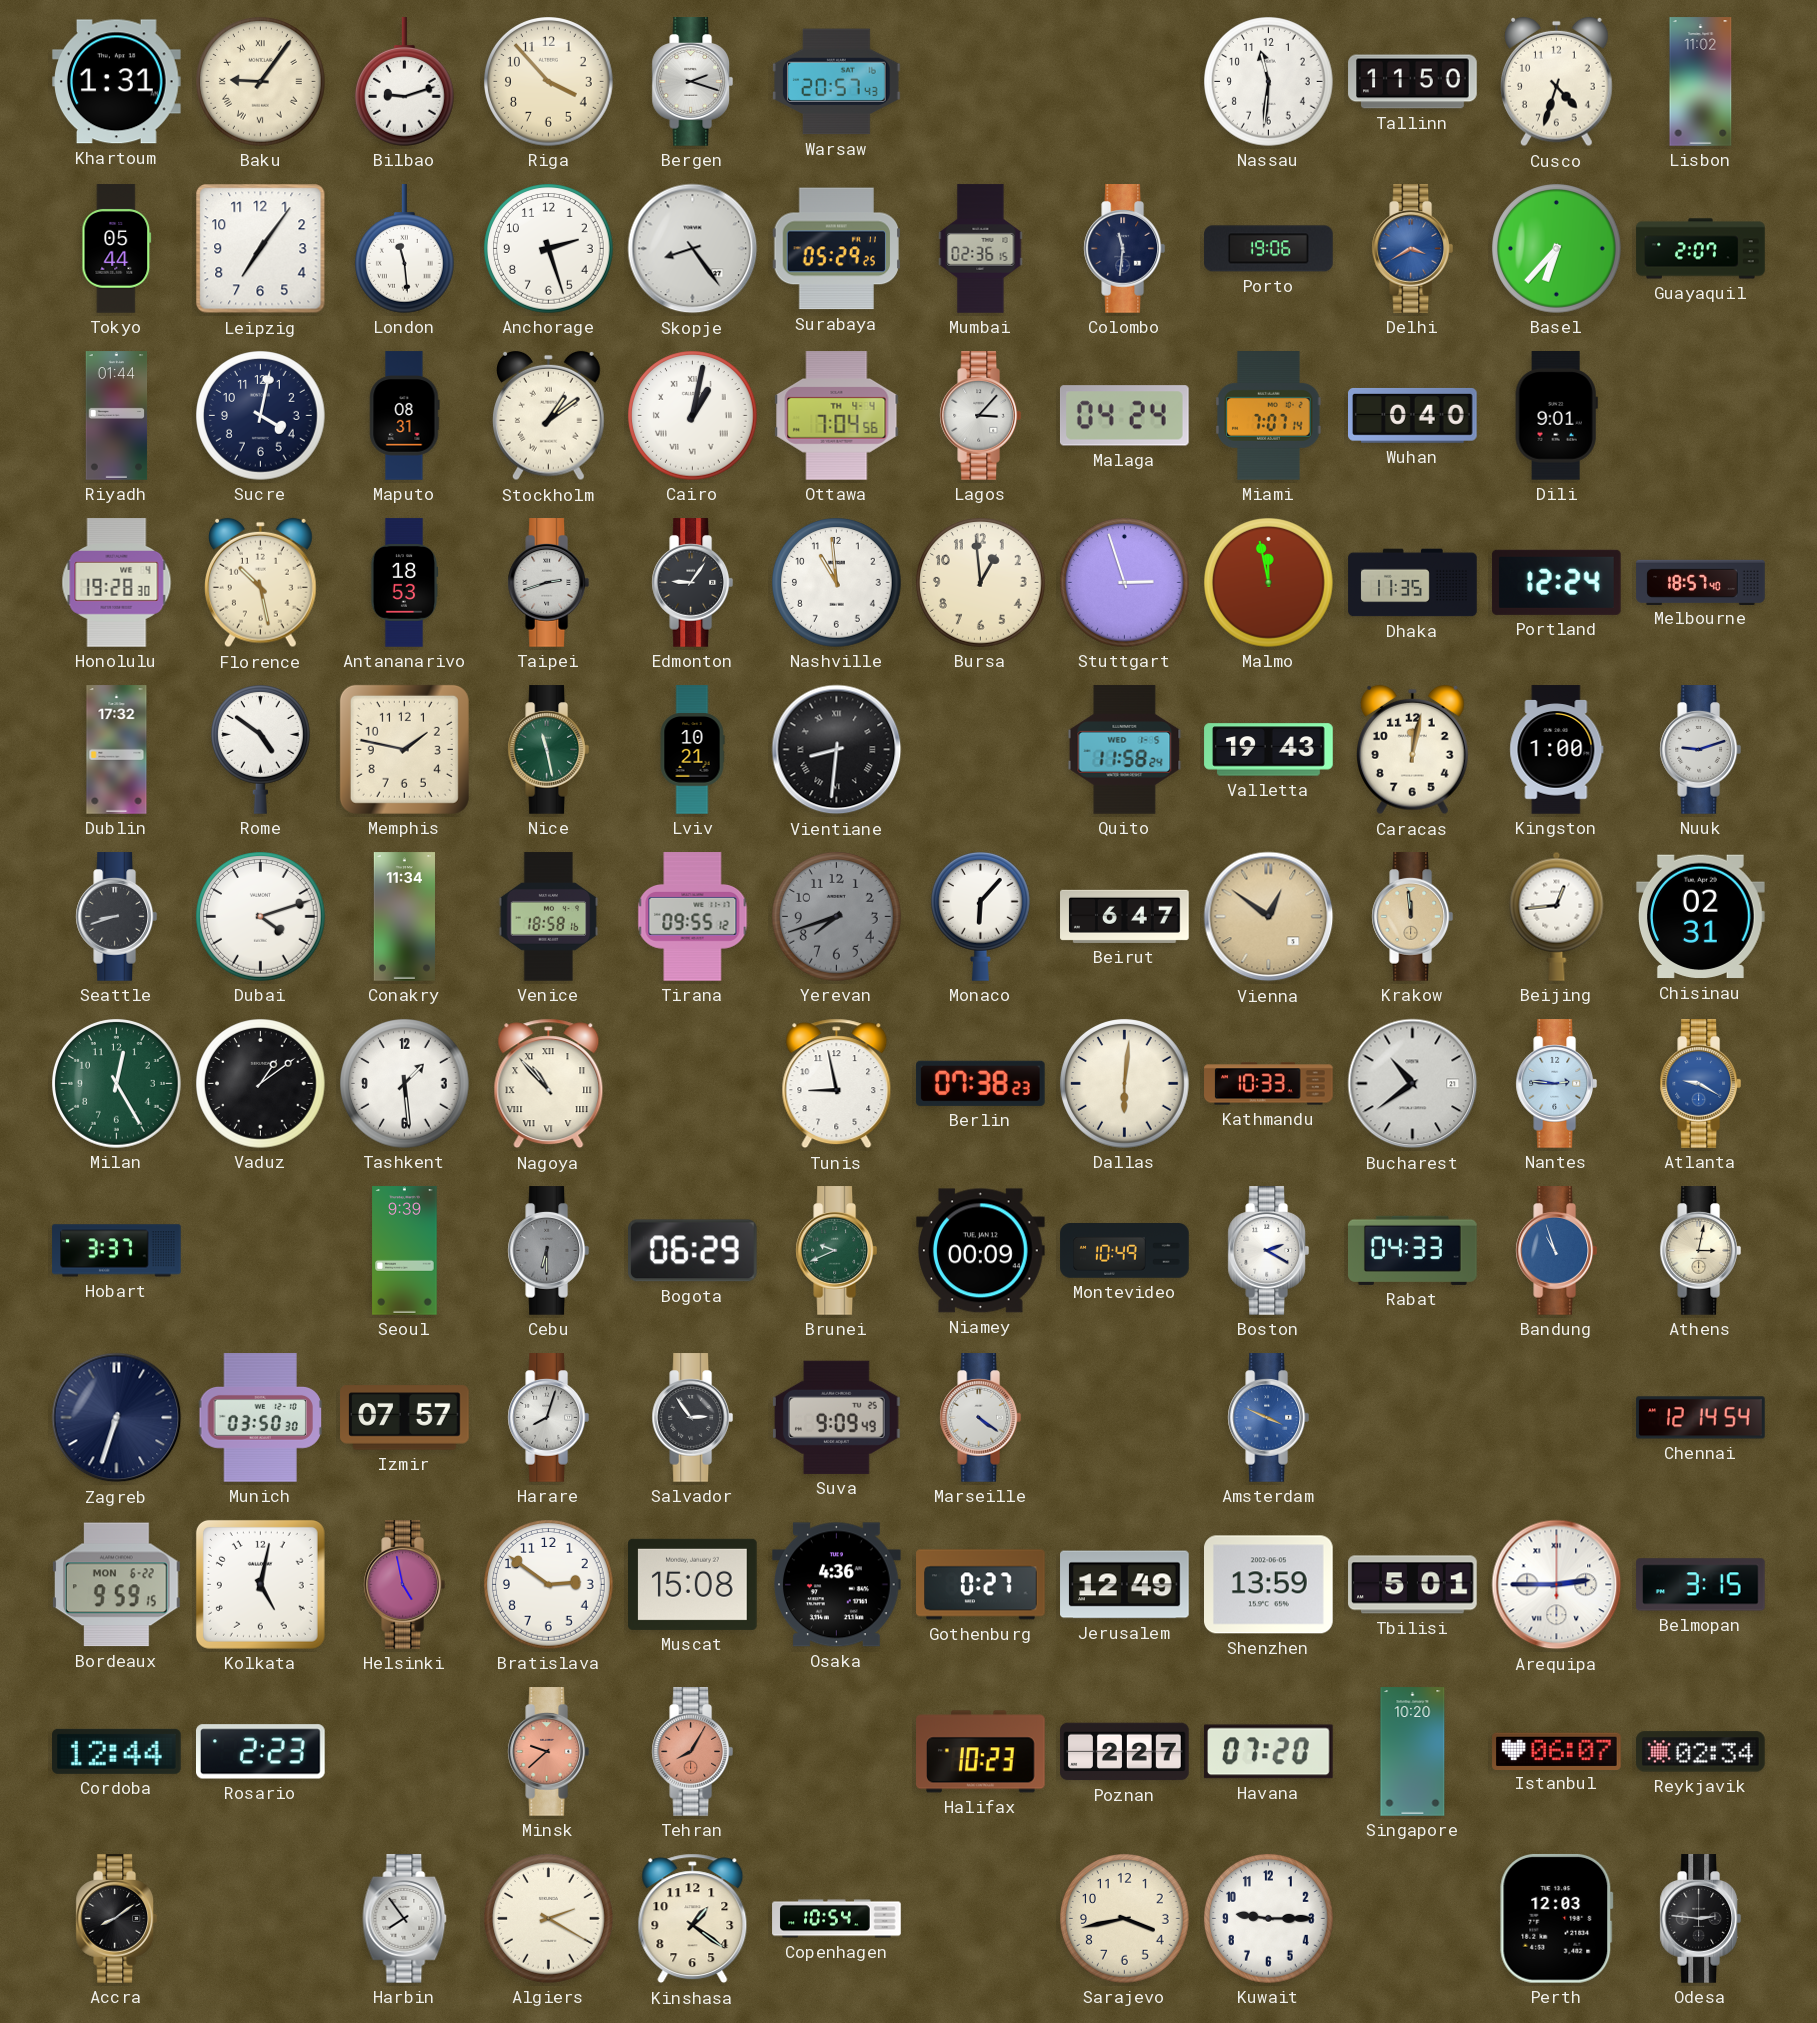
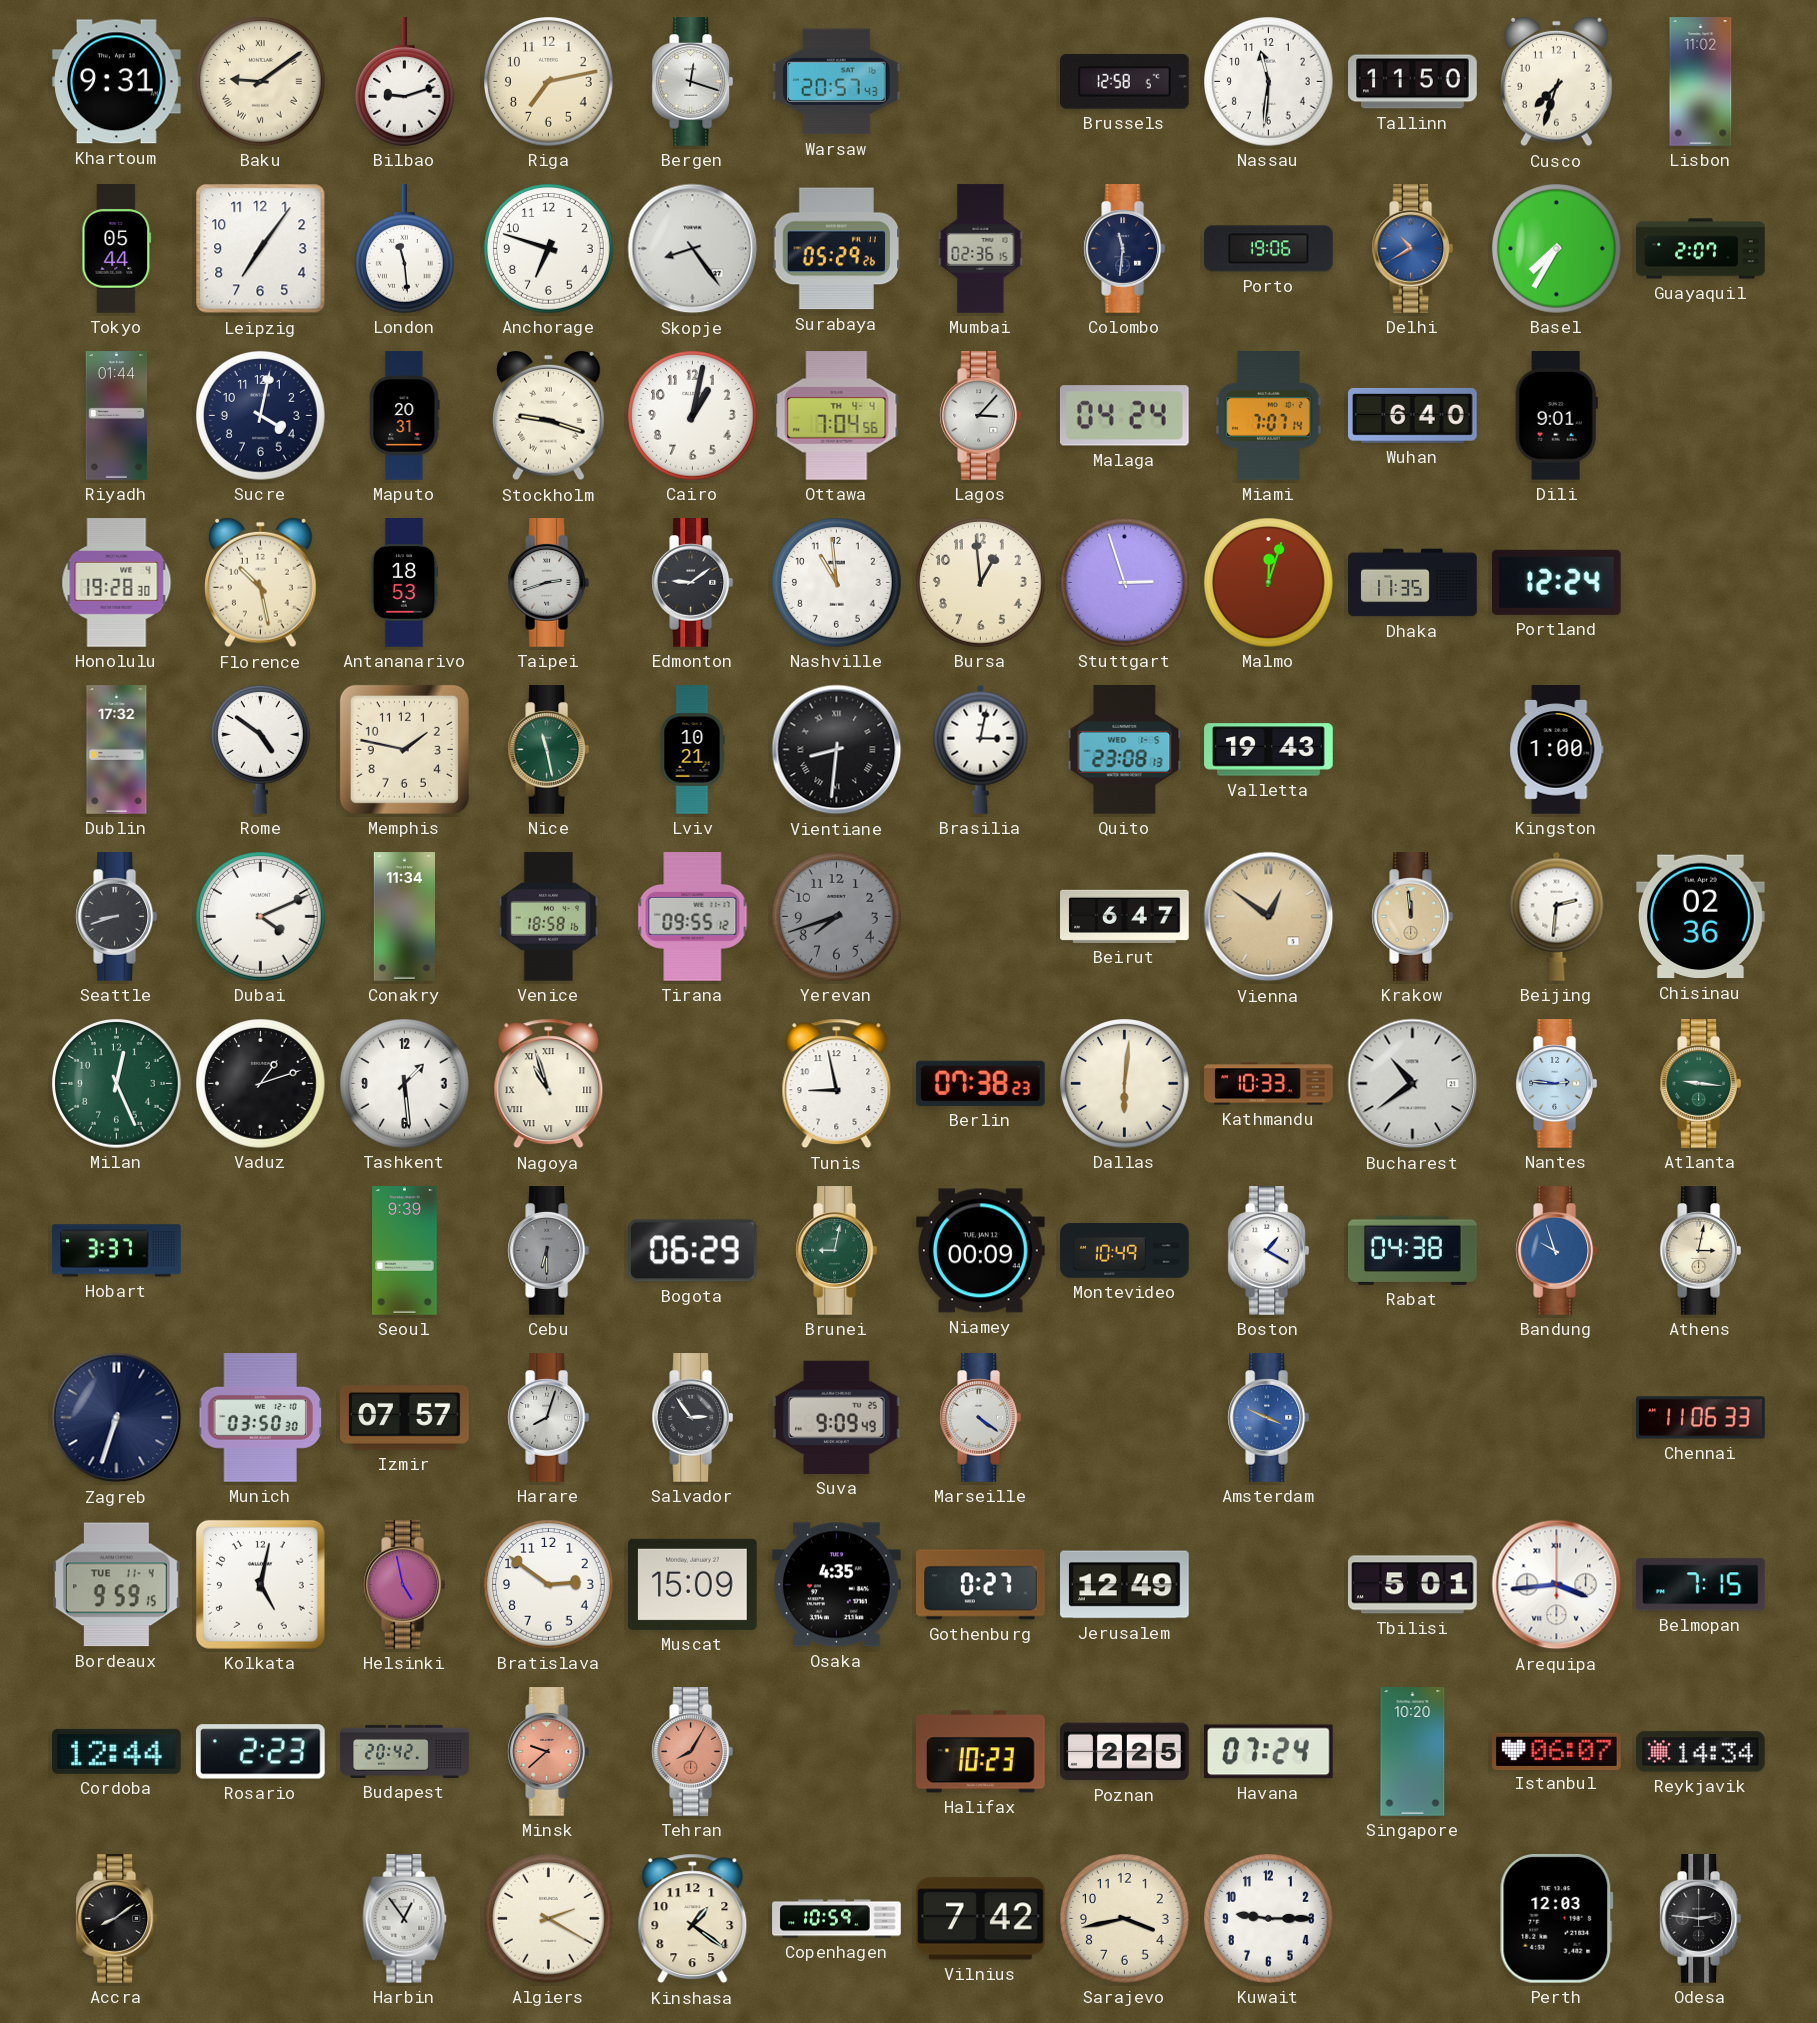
Khartoum: 1:31 -> 9:31
Baku: 9:06 -> 9:09
Riga: 3:53 -> 7:13
Bergen: 2:18 -> 12:18
Brussels: none -> 12:58
Cusco: 4:33 -> 7:33
Anchorage: 2:27 -> 6:48
Surabaya: 05:29:25 -> 05:29:26
Delhi: 3:40 -> 10:40
Basel: 6:37 -> 7:35
Maputo: 08:31 -> 20:31
Stockholm: 1:09 -> 9:18
Cairo numerals: Roman -> Arabic
Wuhan: 0:40 -> 6:40
Edmonton: 9:06 -> 9:09
Malmo: 11:58 -> 12:03
Melbourne: 18:57 -> none
Brasilia: none -> 3:02
Quito: 11:58 -> 23:08
Caracas: 12:02 -> none
Nuuk: 9:12 -> none
Dubai: 4:12 -> 4:11
Monaco: 6:07 -> none
Beijing: 12:44 -> 2:31
Chisinau: 02:31 -> 02:36
Milan: 12:25 -> 12:26
Vaduz: 1:09 -> 1:12
Nagoya: 10:53 -> 10:57
Atlanta: 9:20 -> 9:16
Atlanta dial: blue -> green
Brunei: 9:41 -> 9:02
Boston: 2:20 -> 1:20
Rabat: 04:33 -> 04:38
Bandung: 10:57 -> 9:57
Chennai: 12:14 -> 11:06
Bordeaux date: MON 6-22 -> TUE 11-4
Muscat: 15:08 -> 15:09
Osaka: 4:36 -> 4:35
Shenzhen: 13:59 -> none
Arequipa: 2:45 -> 3:44
Belmopan: 3:15 -> 7:15
Budapest: none -> 20:42
Poznan: 2:27 -> 2:25
Havana: 07:20 -> 07:24
Reykjavik: 02:34 -> 14:34
Harbin: 7:54 -> 12:54
Copenhagen: 10:54 -> 10:59
Vilnius: none -> 7:42
